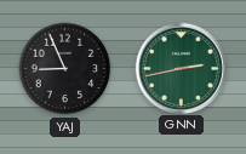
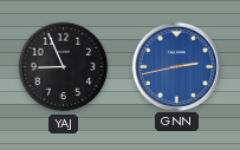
GNN dial: green -> blue
